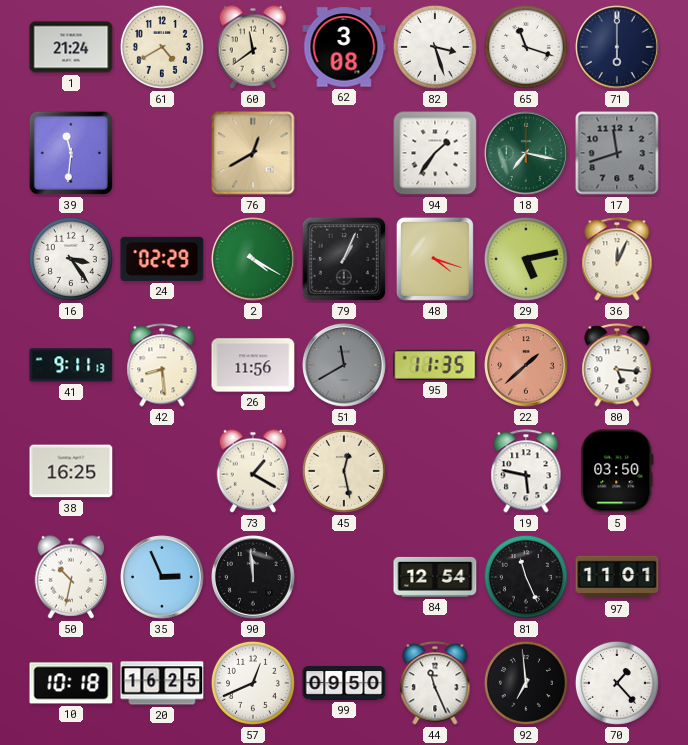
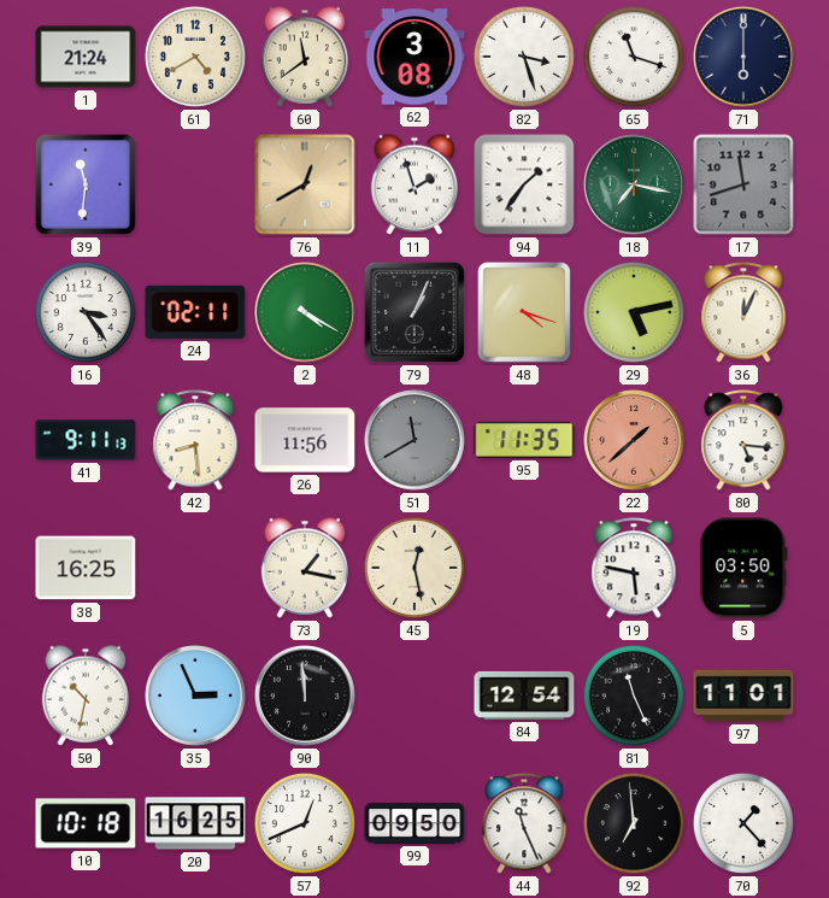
11: none -> 1:57
24: 02:29 -> 02:11
73: 1:20 -> 1:17
